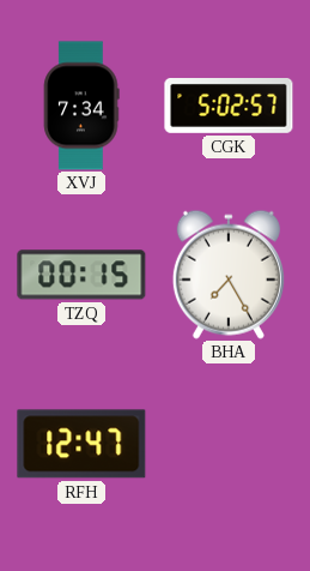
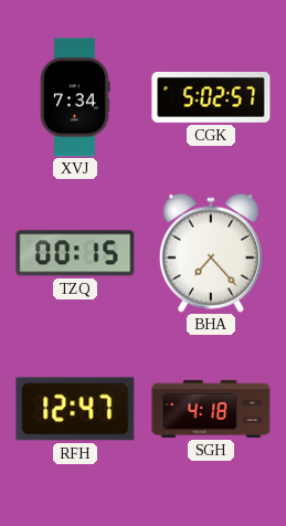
BHA: 7:25 -> 7:23
SGH: none -> 4:18
